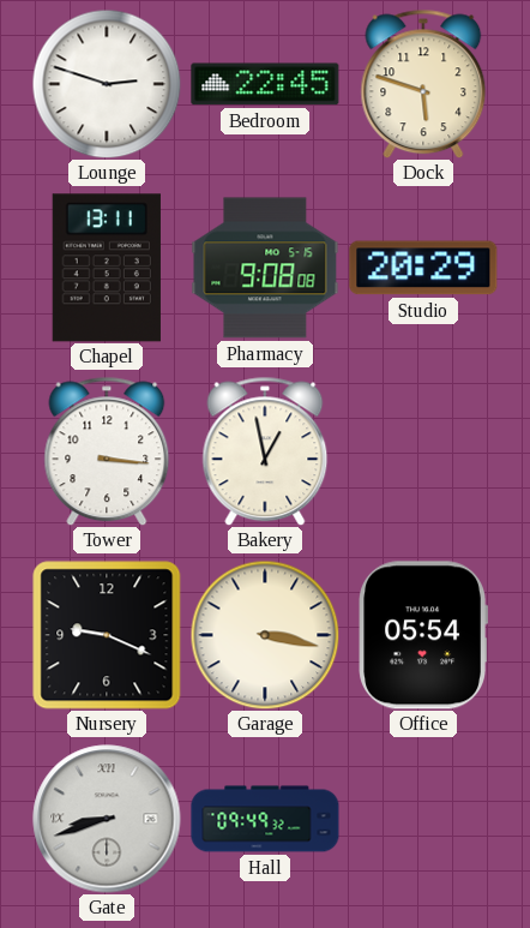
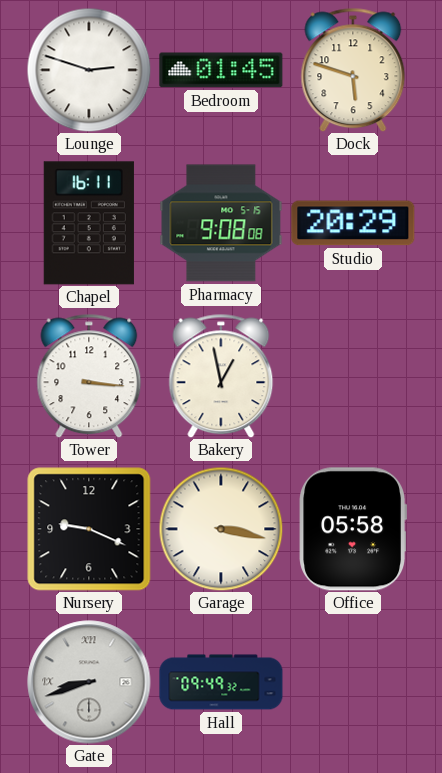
Bedroom: 22:45 -> 01:45
Chapel: 13:11 -> 16:11
Office: 05:54 -> 05:58
